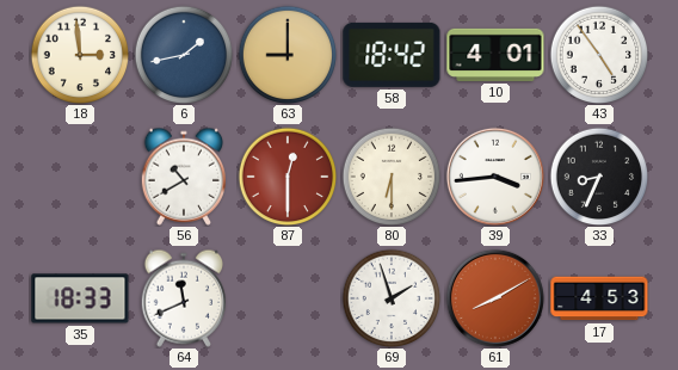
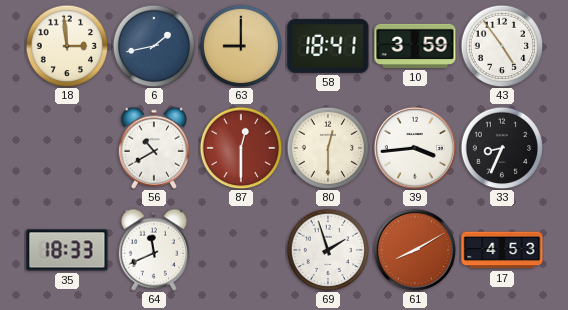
58: 18:42 -> 18:41
10: 4:01 -> 3:59
80: 6:30 -> 12:30
